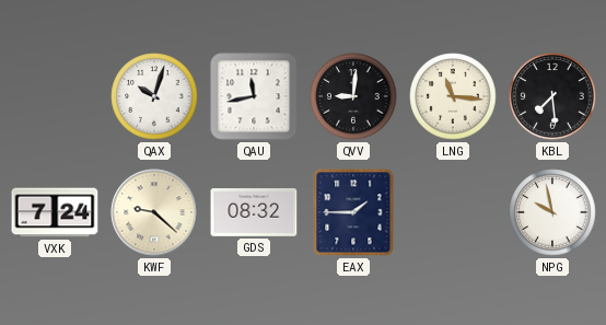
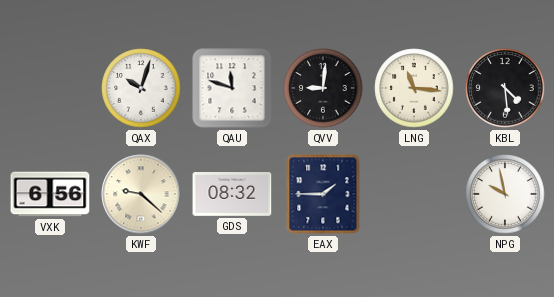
QAU: 11:43 -> 11:48
KBL: 7:29 -> 4:29
VXK: 7:24 -> 6:56
